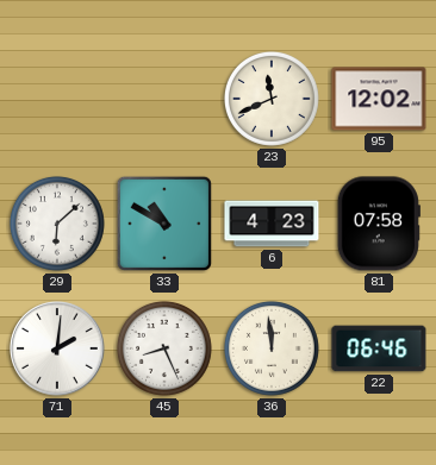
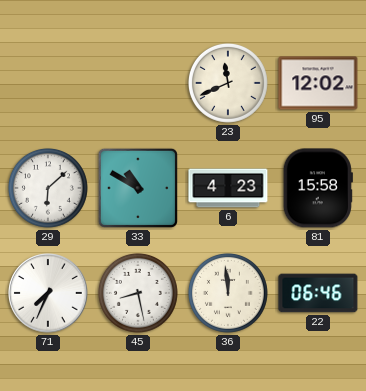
81: 07:58 -> 15:58
71: 2:01 -> 7:34
45: 8:26 -> 8:28
